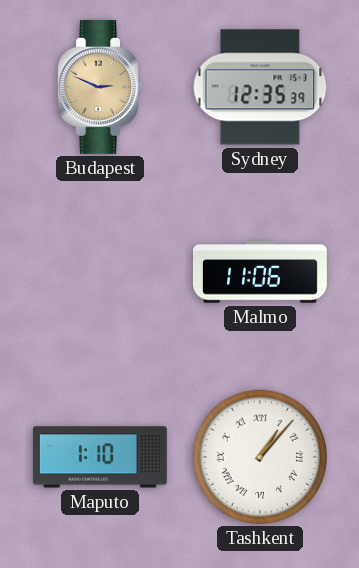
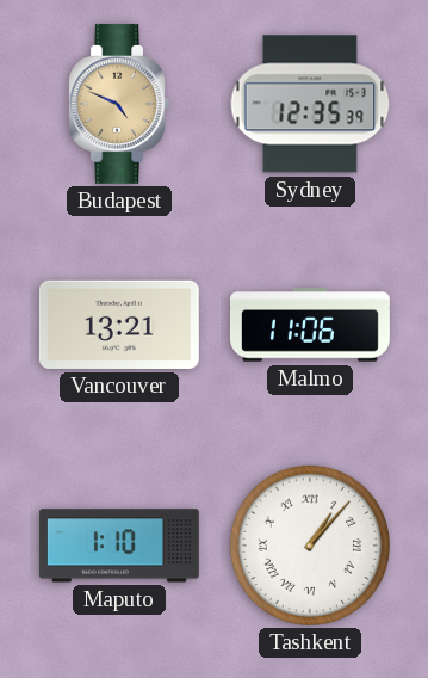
Budapest: 2:49 -> 4:49
Vancouver: none -> 13:21
